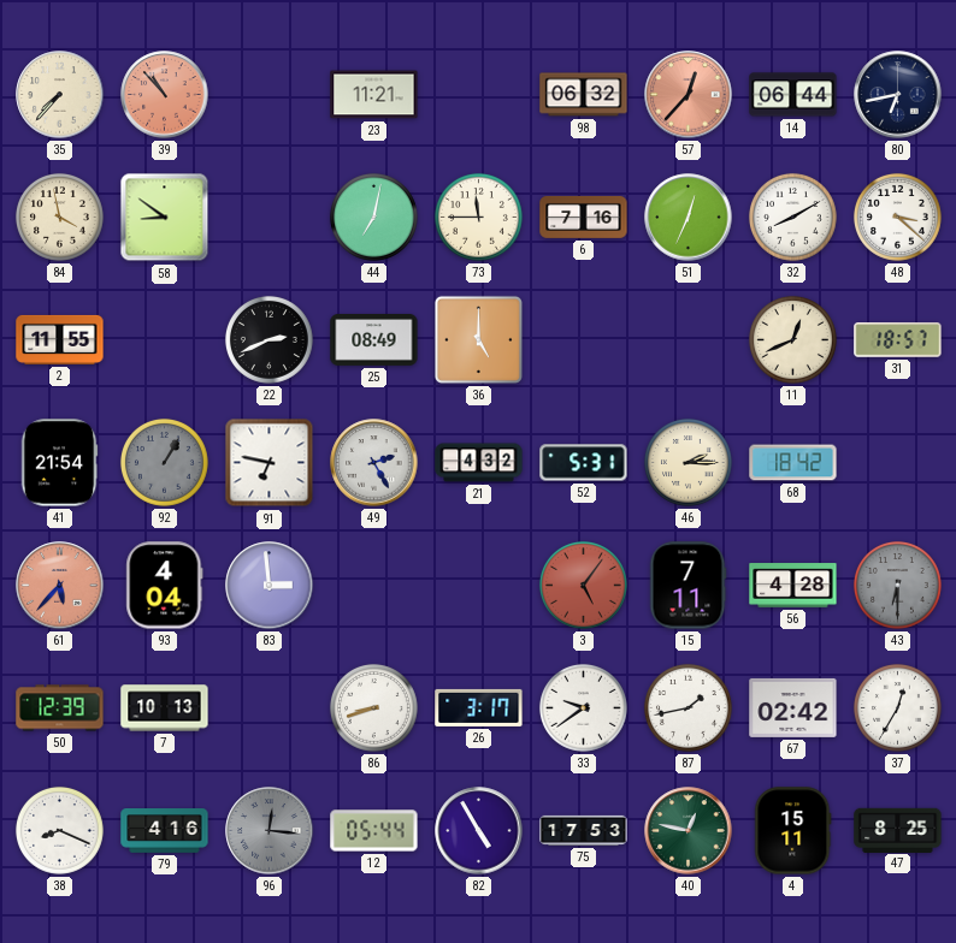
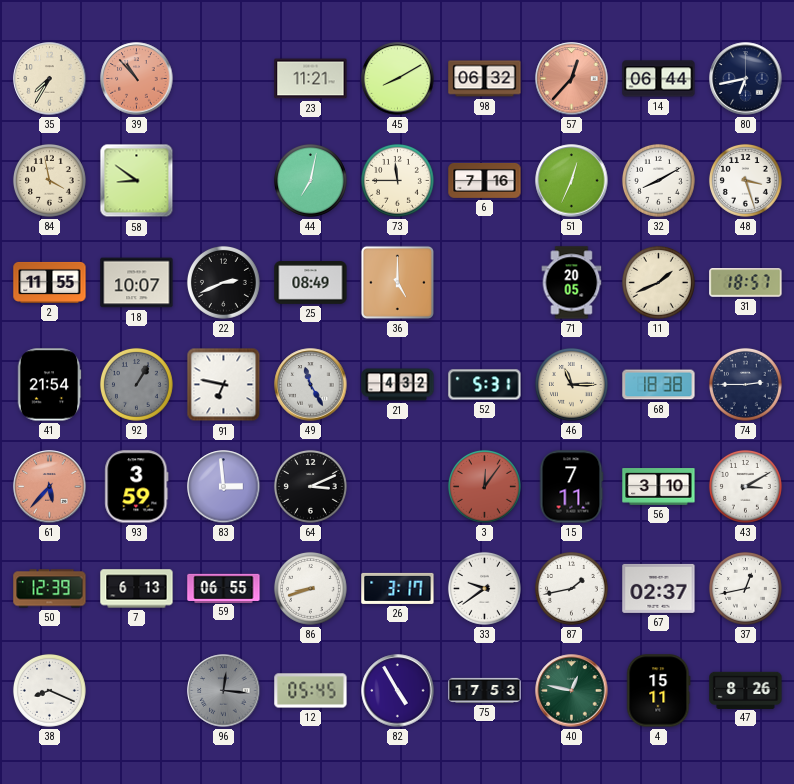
35: 7:37 -> 7:35
45: none -> 8:10
48: 3:22 -> 3:27
18: none -> 10:07
71: none -> 20:05
11: 12:41 -> 1:41
49: 2:25 -> 11:25
46: 2:15 -> 11:15
68: 18:42 -> 18:38
74: none -> 2:45
93: 4:04 -> 3:59
64: none -> 3:11
3: 5:06 -> 12:06
56: 4:28 -> 3:10
43: 6:30 -> 3:10
43 dial: grey -> white
7: 10:13 -> 6:13
59: none -> 06:55
67: 02:42 -> 02:37
37: 12:35 -> 12:43
79: 4:16 -> none
12: 05:44 -> 05:45
47: 8:25 -> 8:26
